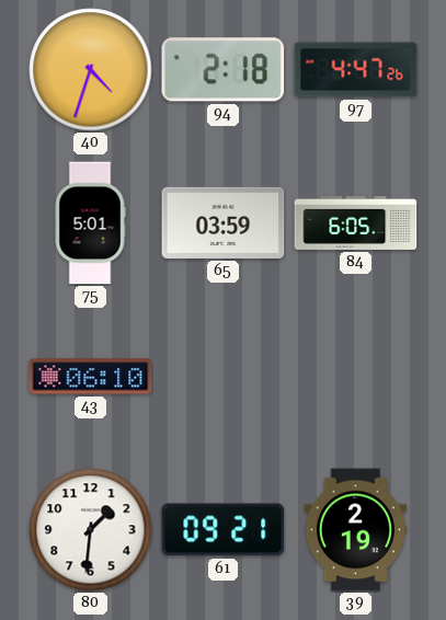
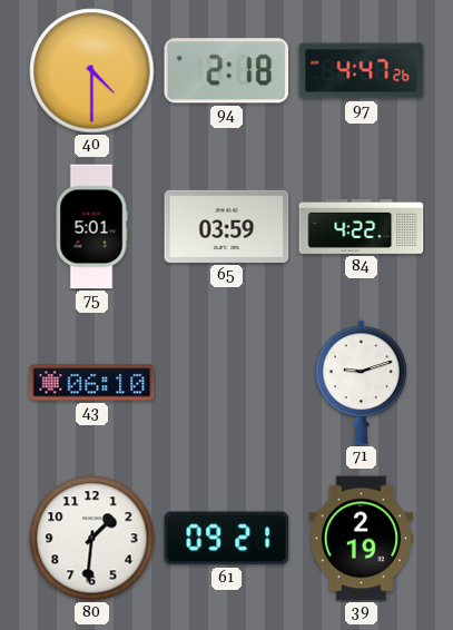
40: 4:33 -> 4:30
84: 6:05 -> 4:22
71: none -> 9:12
